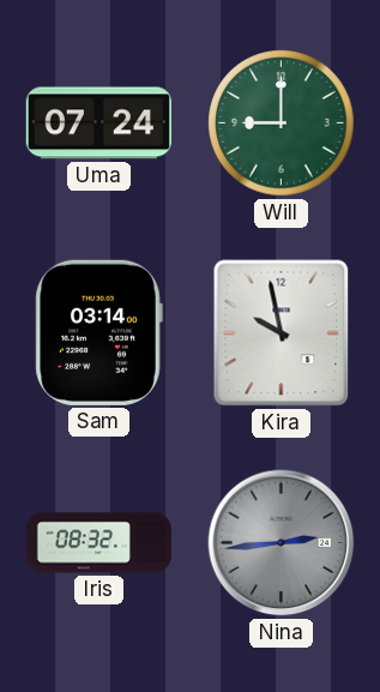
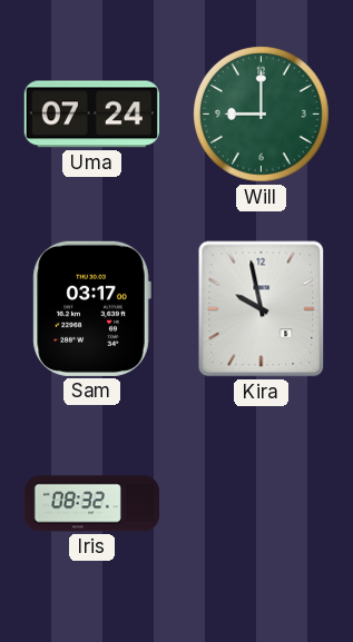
Sam: 03:14 -> 03:17
Nina: 2:44 -> none
